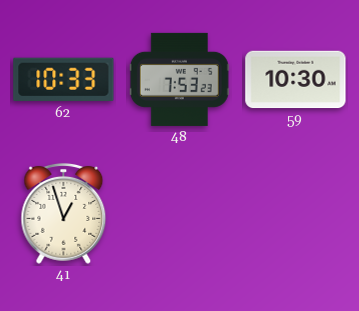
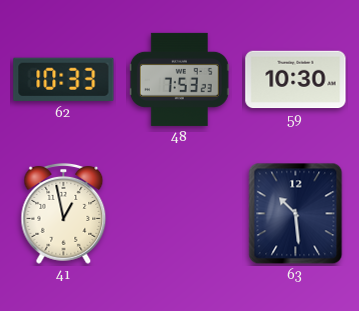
41: 12:57 -> 12:58
63: none -> 10:29
